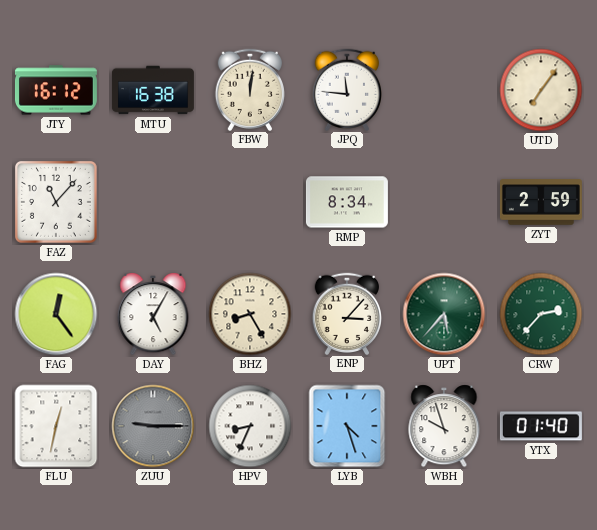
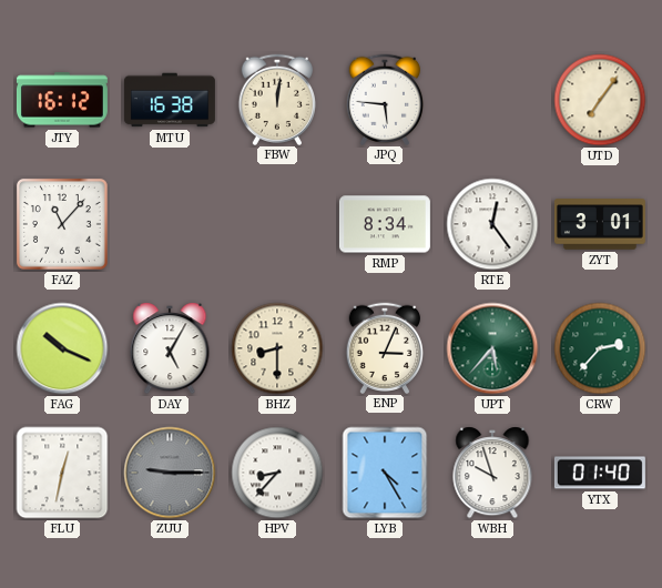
JPQ: 11:46 -> 5:46
RTE: none -> 12:24
ZYT: 2:59 -> 3:01
FAG: 12:24 -> 10:19
BHZ: 8:25 -> 8:30
ENP: 3:07 -> 3:04
HPV: 8:34 -> 8:37
LYB: 4:27 -> 4:25
